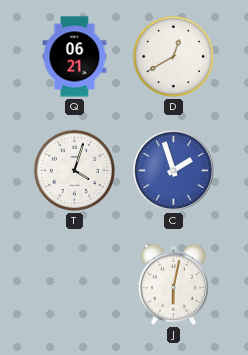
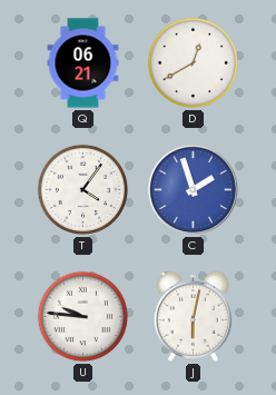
T: 4:03 -> 4:06
U: none -> 9:46
